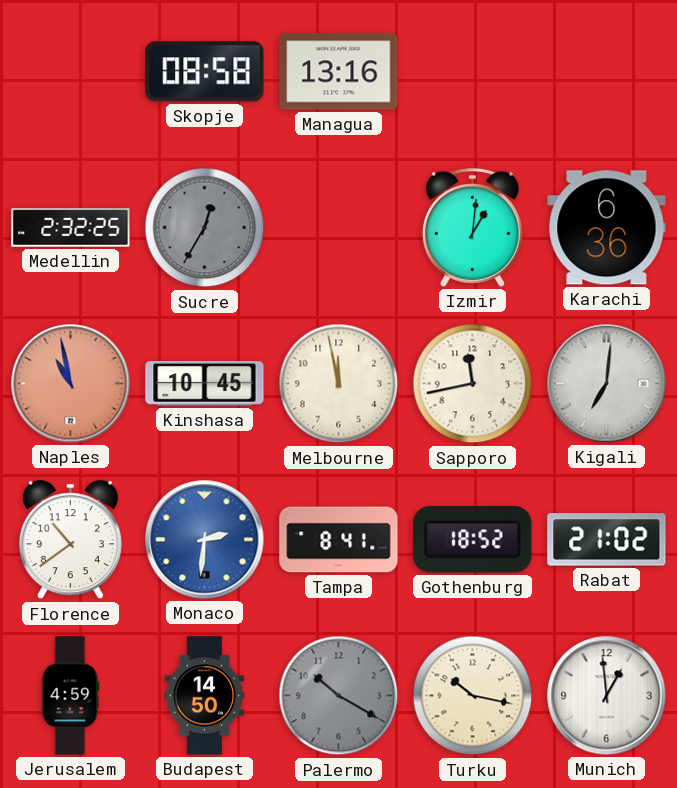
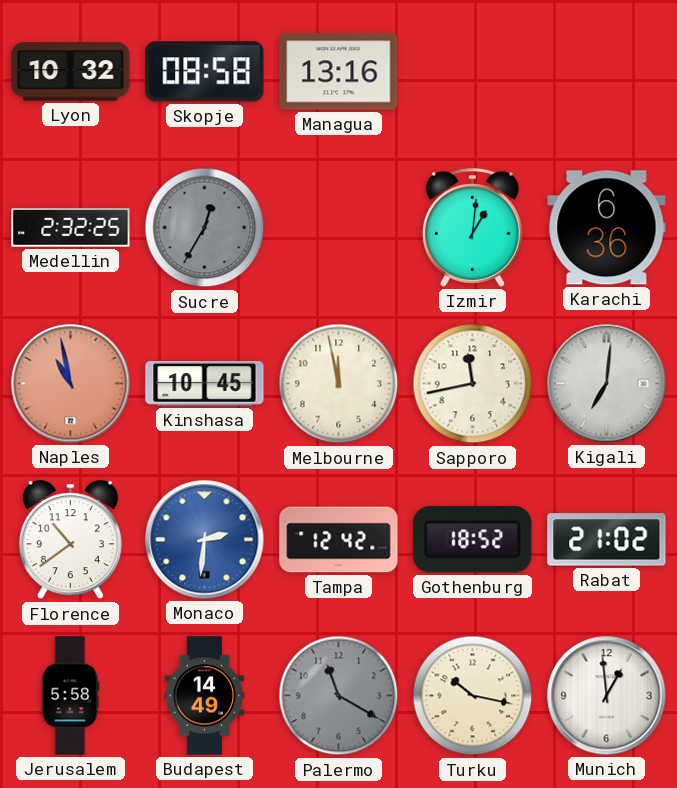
Lyon: none -> 10:32
Tampa: 8:41 -> 12:42
Jerusalem: 4:59 -> 5:58
Budapest: 14:50 -> 14:49
Palermo: 10:20 -> 11:20
